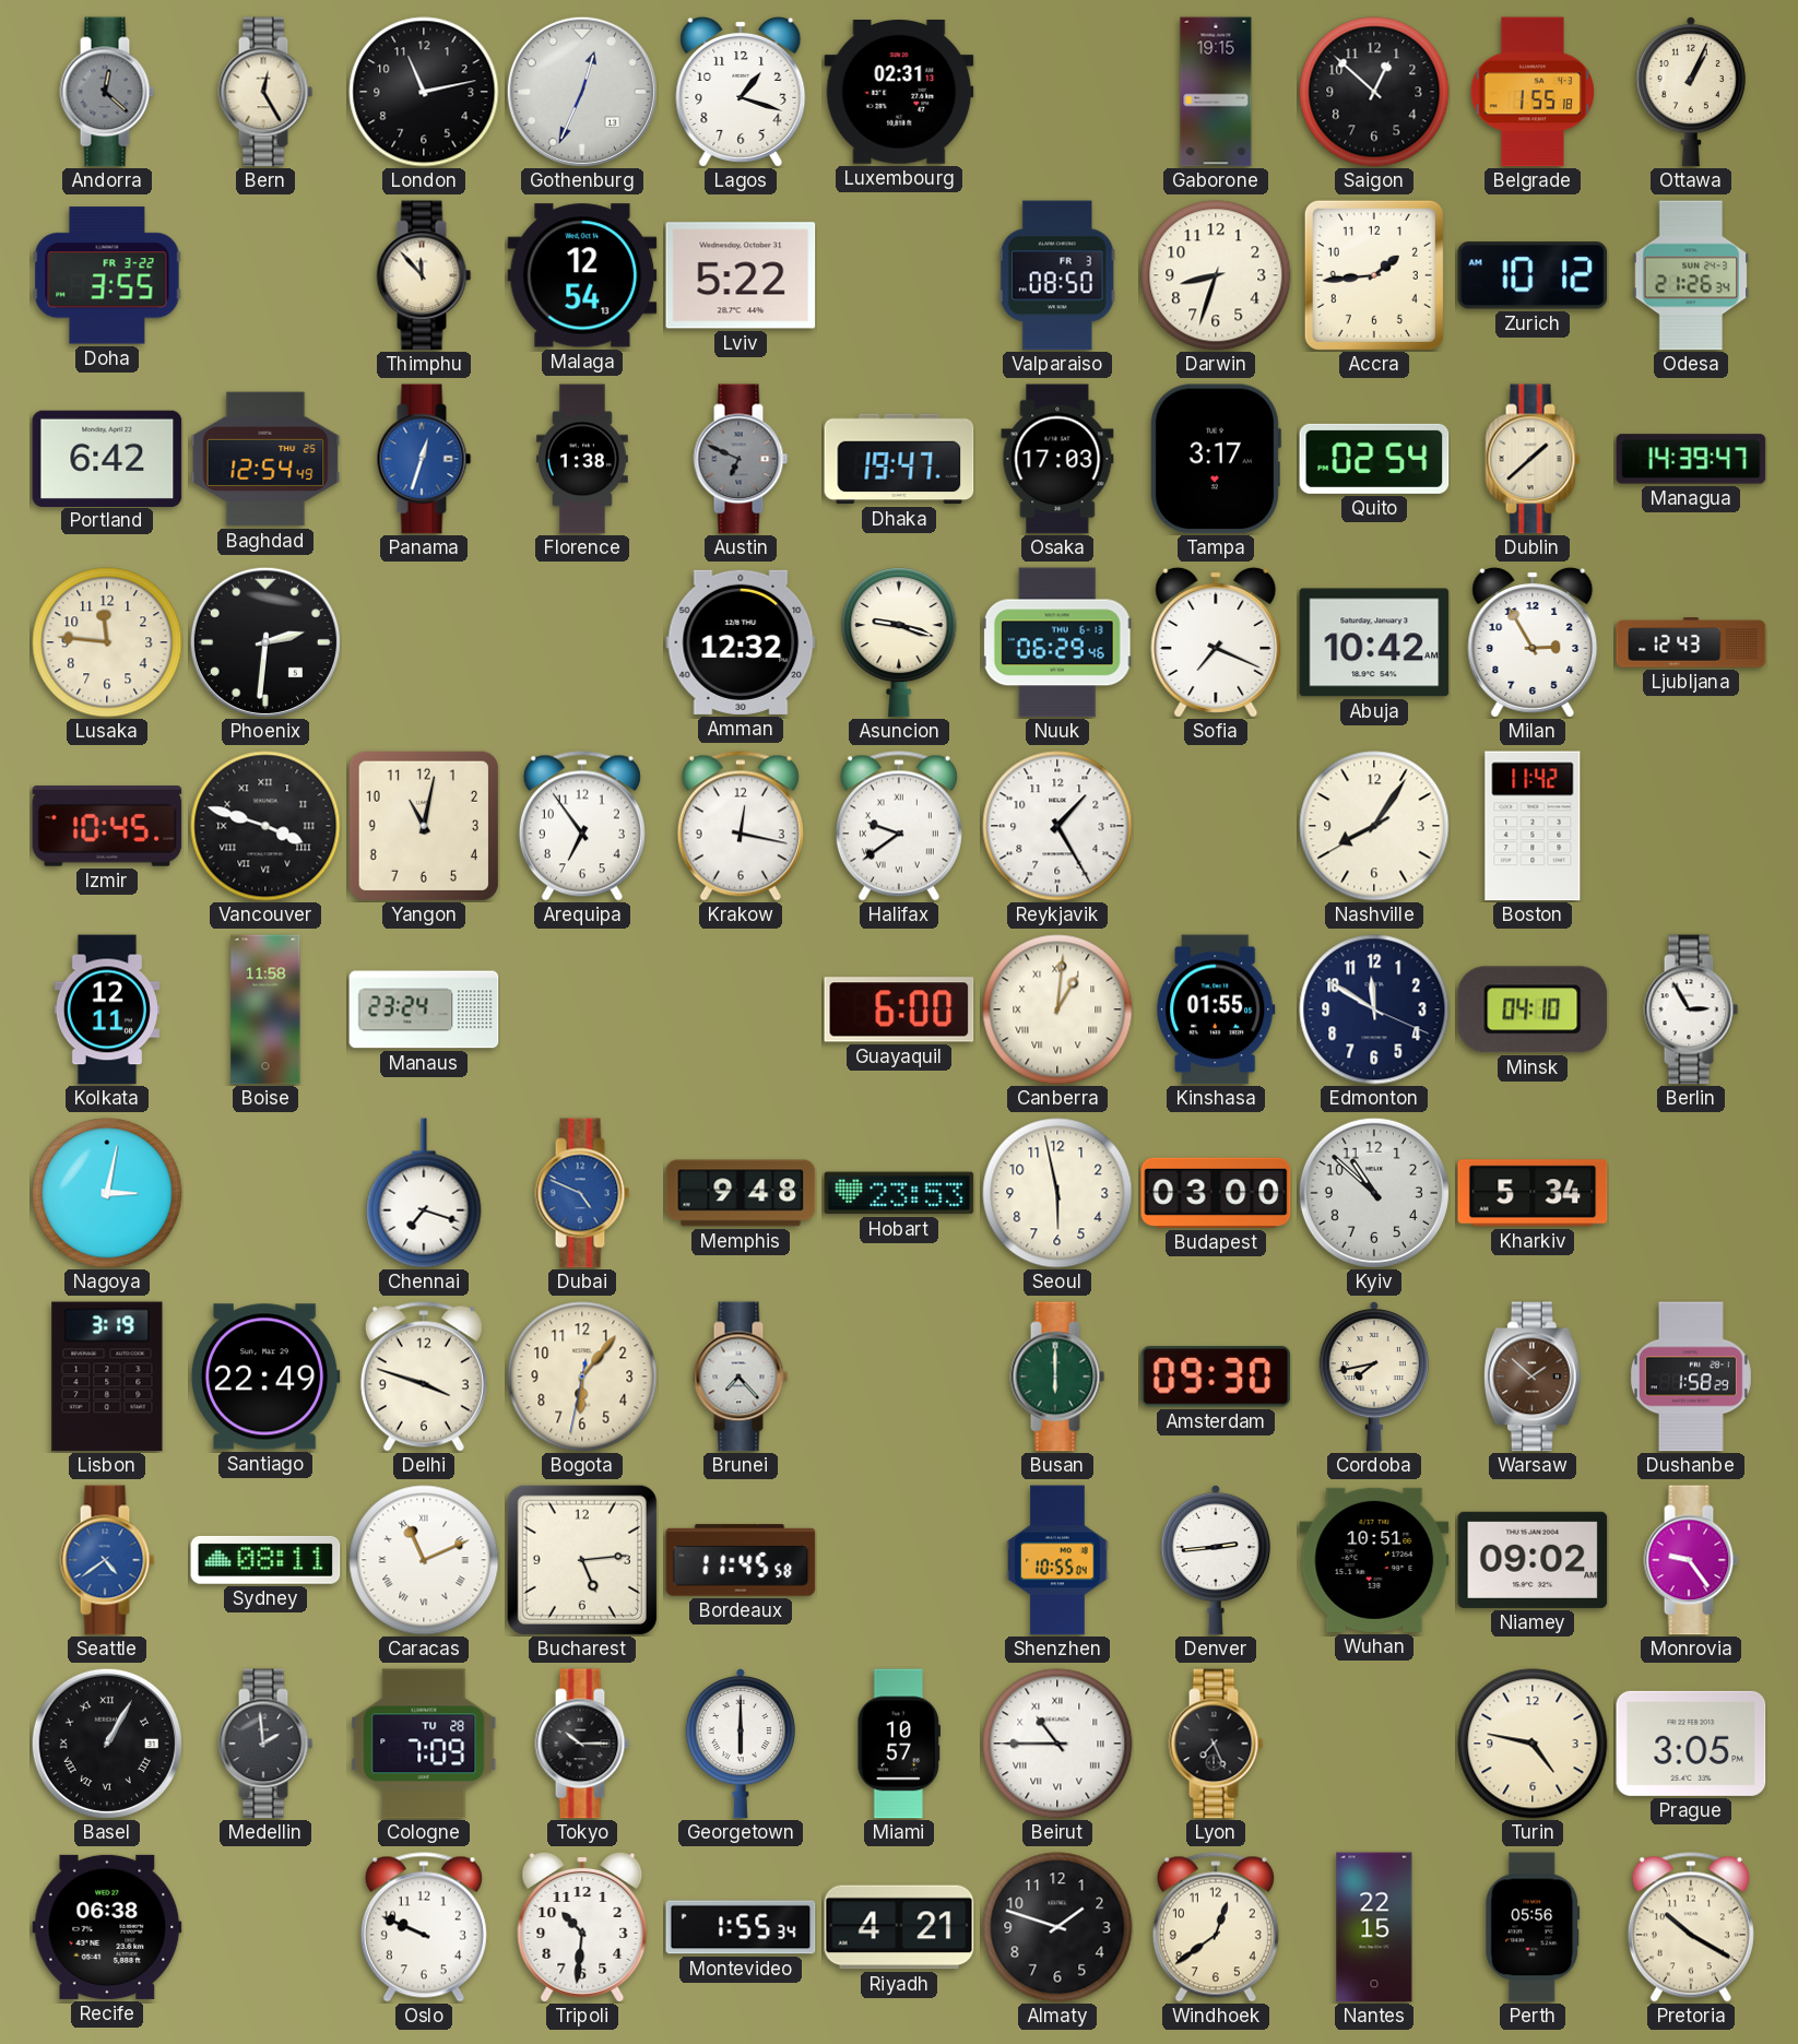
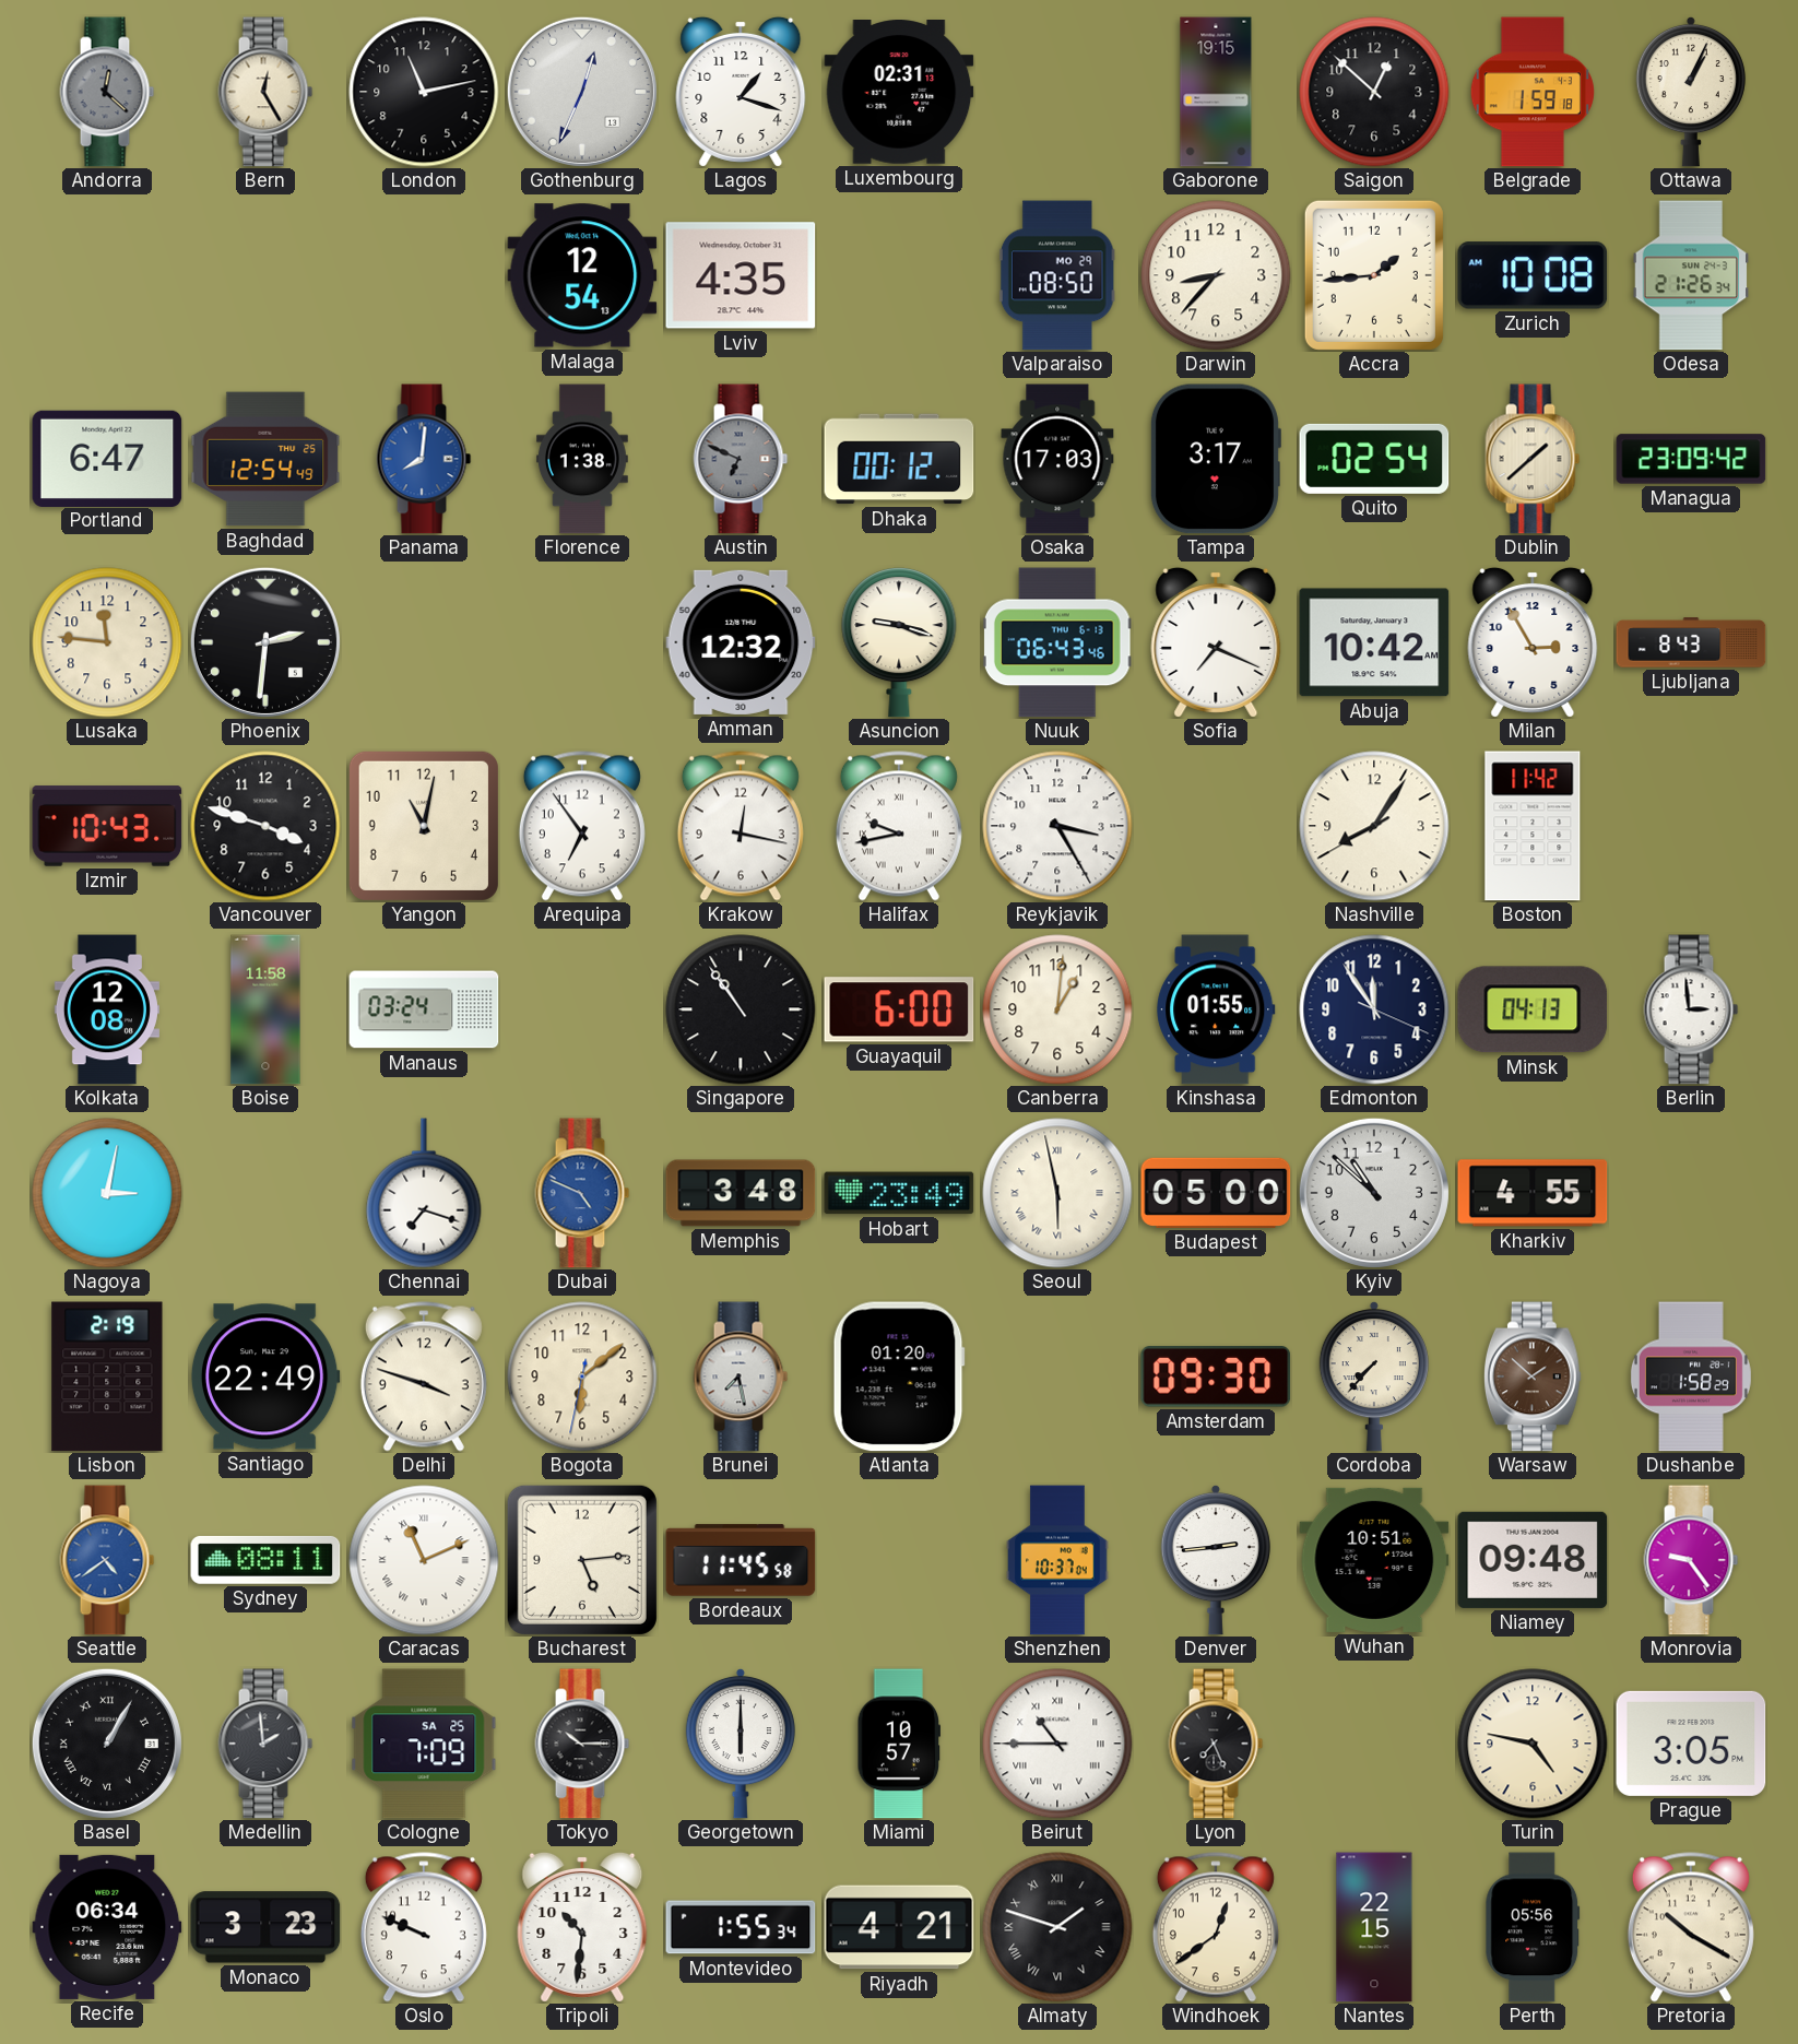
Belgrade: 1:55 -> 1:59
Doha: 3:55 -> none
Thimphu: 11:53 -> none
Lviv: 5:22 -> 4:35
Valparaiso date: FR 3 -> MO 29
Darwin: 8:33 -> 8:37
Zurich: 10:12 -> 10:08
Portland: 6:42 -> 6:47
Panama: 12:33 -> 8:01
Dhaka: 19:47 -> 00:12
Managua: 14:39 -> 23:09
Nuuk: 06:29 -> 06:43
Ljubljana: 12:43 -> 8:43
Izmir: 10:45 -> 10:43
Vancouver numerals: Roman -> Arabic
Halifax: 9:39 -> 9:43
Reykjavik: 1:25 -> 3:25
Kolkata: 12:11 -> 12:08
Manaus: 23:24 -> 03:24
Singapore: none -> 10:54
Canberra numerals: Roman -> Arabic
Edmonton: 11:50 -> 11:54
Minsk: 04:10 -> 04:13
Berlin: 2:55 -> 2:59
Memphis: 9:48 -> 3:48
Hobart: 23:53 -> 23:49
Seoul numerals: Arabic -> Roman
Budapest: 03:00 -> 05:00
Kharkiv: 5:34 -> 4:55
Lisbon: 3:19 -> 2:19
Bogota: 6:06 -> 6:08
Brunei: 7:23 -> 7:28
Atlanta: none -> 01:20
Busan: 6:00 -> none
Cordoba: 7:43 -> 7:37
Shenzhen: 10:55 -> 10:37
Niamey: 09:02 -> 09:48
Cologne date: TU 28 -> SA 25
Recife: 06:38 -> 06:34
Monaco: none -> 3:23
Almaty numerals: Arabic -> Roman
